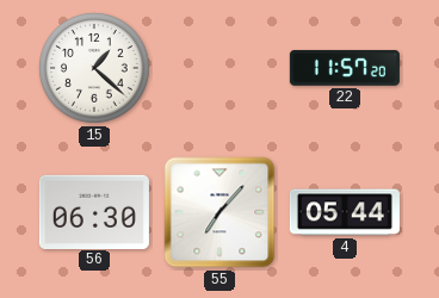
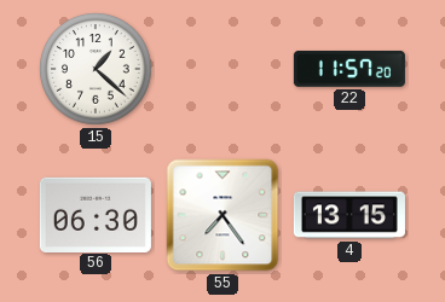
55: 7:07 -> 7:24
4: 05:44 -> 13:15
